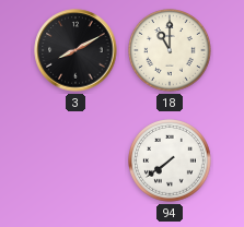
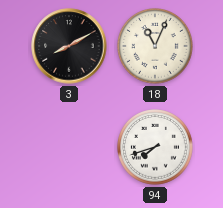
18: 11:00 -> 11:04
94: 7:39 -> 7:42
